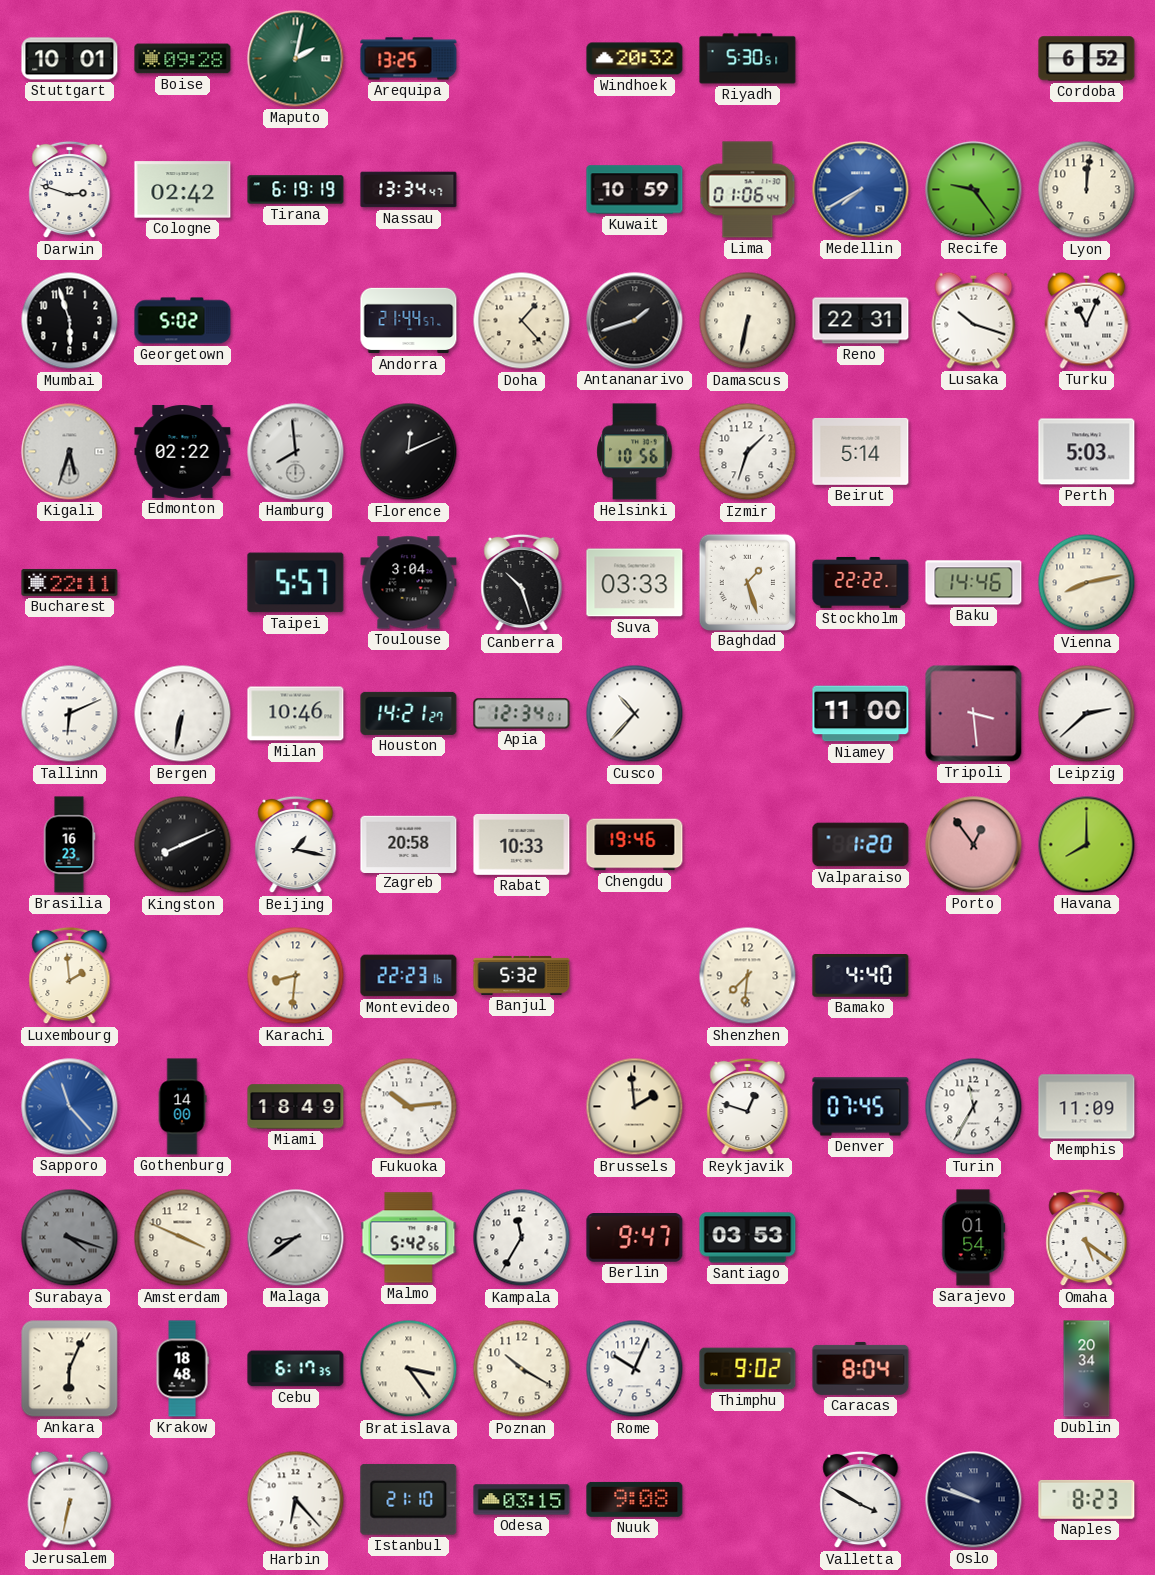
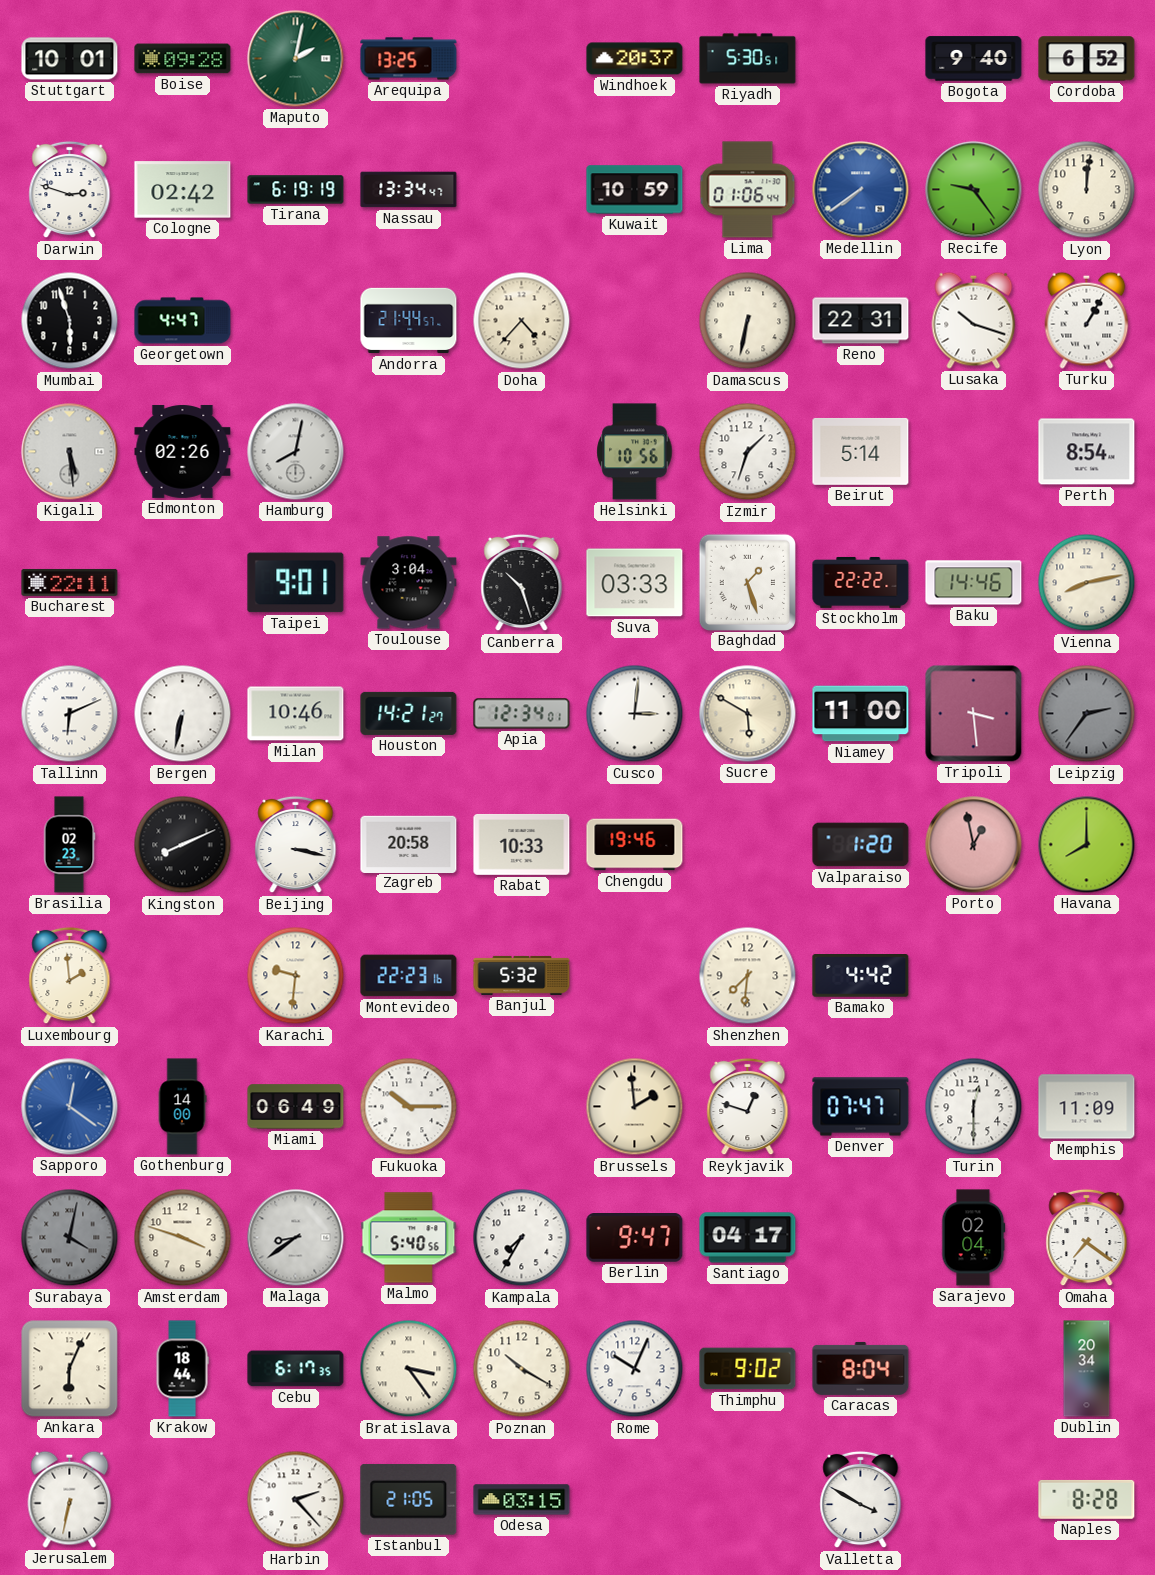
Windhoek: 20:32 -> 20:37
Bogota: none -> 9:40
Medellin: 7:40 -> 7:39
Georgetown: 5:02 -> 4:47
Doha: 1:23 -> 4:37
Antananarivo: 1:42 -> none
Turku: 11:04 -> 1:05
Kigali: 5:33 -> 5:29
Edmonton: 02:22 -> 02:26
Hamburg: 7:59 -> 8:02
Florence: 12:11 -> none
Perth: 5:03 -> 8:54
Taipei: 5:57 -> 9:01
Cusco: 10:37 -> 3:01
Sucre: none -> 5:50
Leipzig: 2:38 -> 2:36
Leipzig dial: white -> grey
Brasilia: 16:23 -> 02:23
Beijing: 1:17 -> 3:17
Porto: 12:54 -> 12:58
Karachi: 8:31 -> 9:31
Bamako: 4:40 -> 4:42
Sapporo: 11:23 -> 12:21
Miami: 18:49 -> 06:49
Fukuoka: 10:14 -> 10:15
Denver: 07:45 -> 07:47
Turin: 11:35 -> 12:30
Surabaya: 4:18 -> 4:02
Amsterdam: 3:49 -> 3:48
Malmo: 5:42 -> 5:40
Kampala: 11:35 -> 7:35
Santiago: 03:53 -> 04:17
Sarajevo: 01:54 -> 02:04
Omaha: 5:21 -> 7:21
Krakow: 18:48 -> 18:44
Harbin: 6:23 -> 2:23
Istanbul: 21:10 -> 21:05
Nuuk: 9:08 -> none
Oslo: 9:48 -> none
Naples: 8:23 -> 8:28
